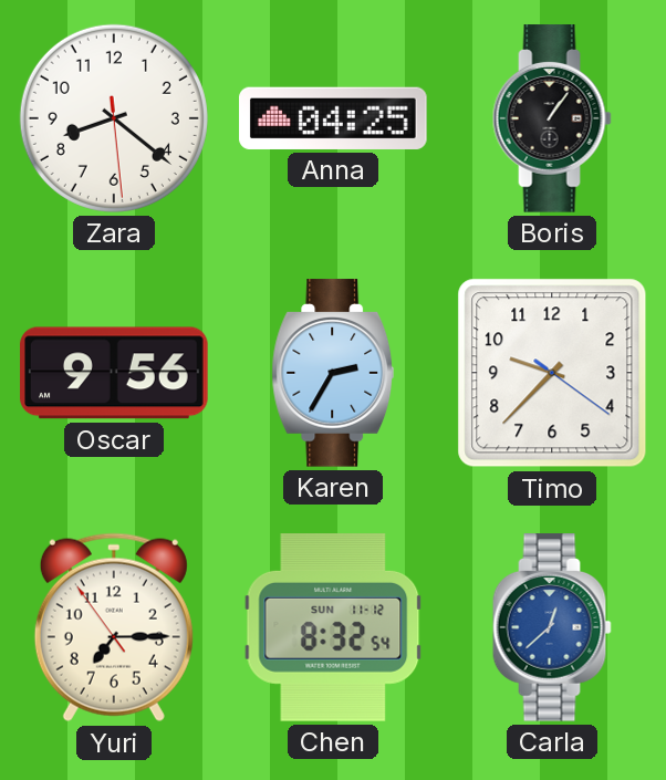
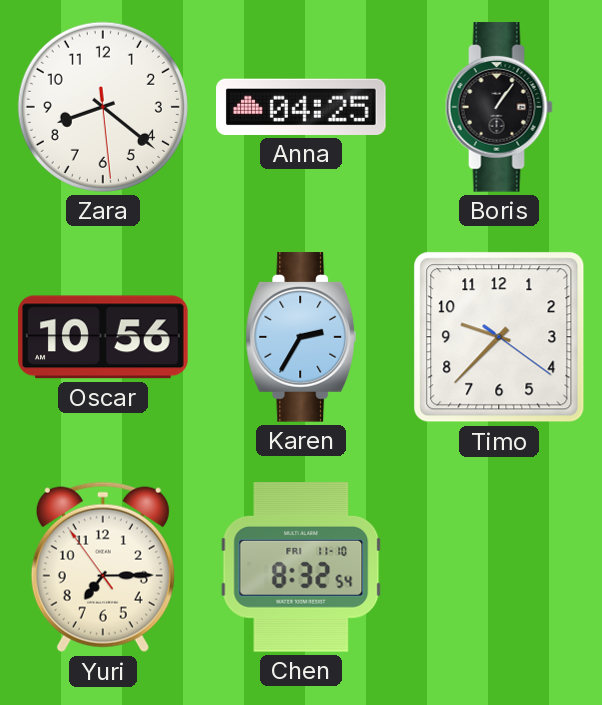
Oscar: 9:56 -> 10:56
Chen date: SUN 11-12 -> FRI 11-10
Carla: 12:38 -> none
